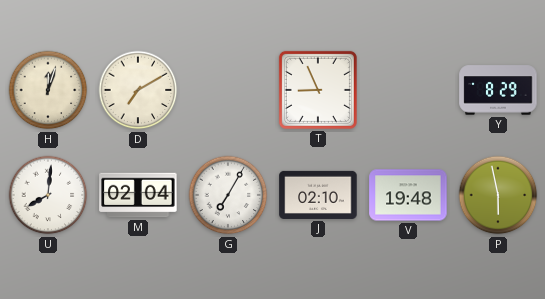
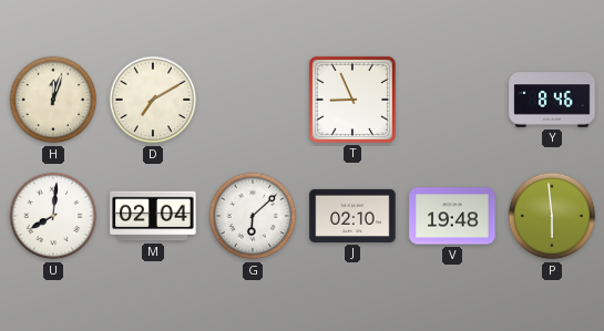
Y: 8:29 -> 8:46
G: 7:05 -> 6:08
P: 5:58 -> 5:59
